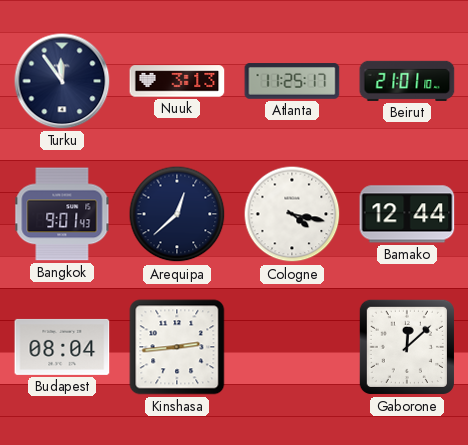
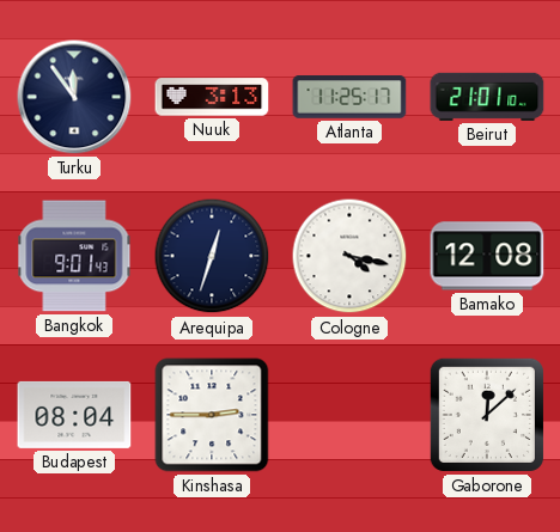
Arequipa: 12:38 -> 12:33
Bamako: 12:44 -> 12:08
Kinshasa: 2:44 -> 2:45
